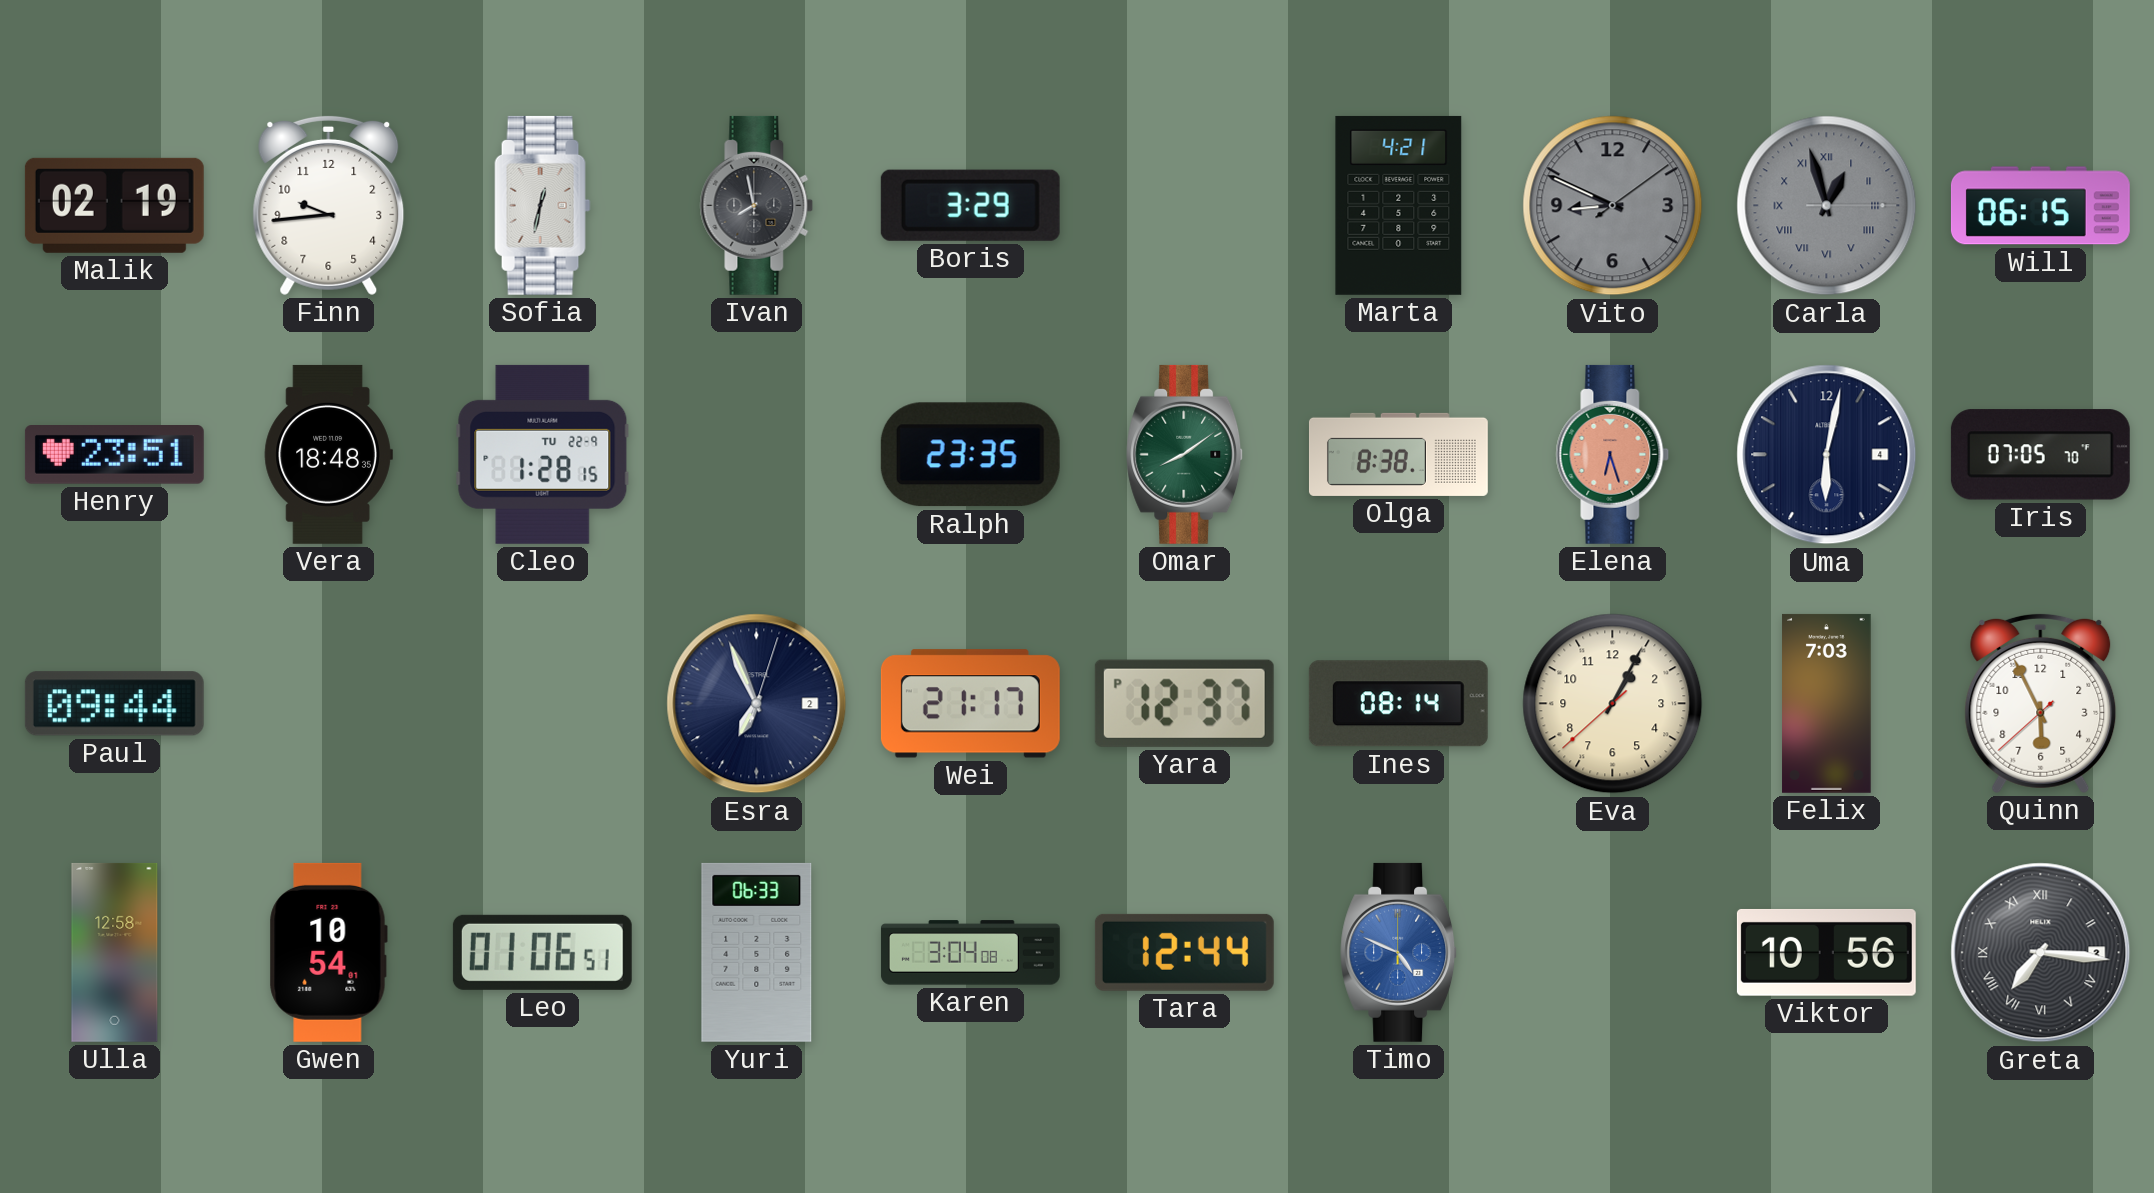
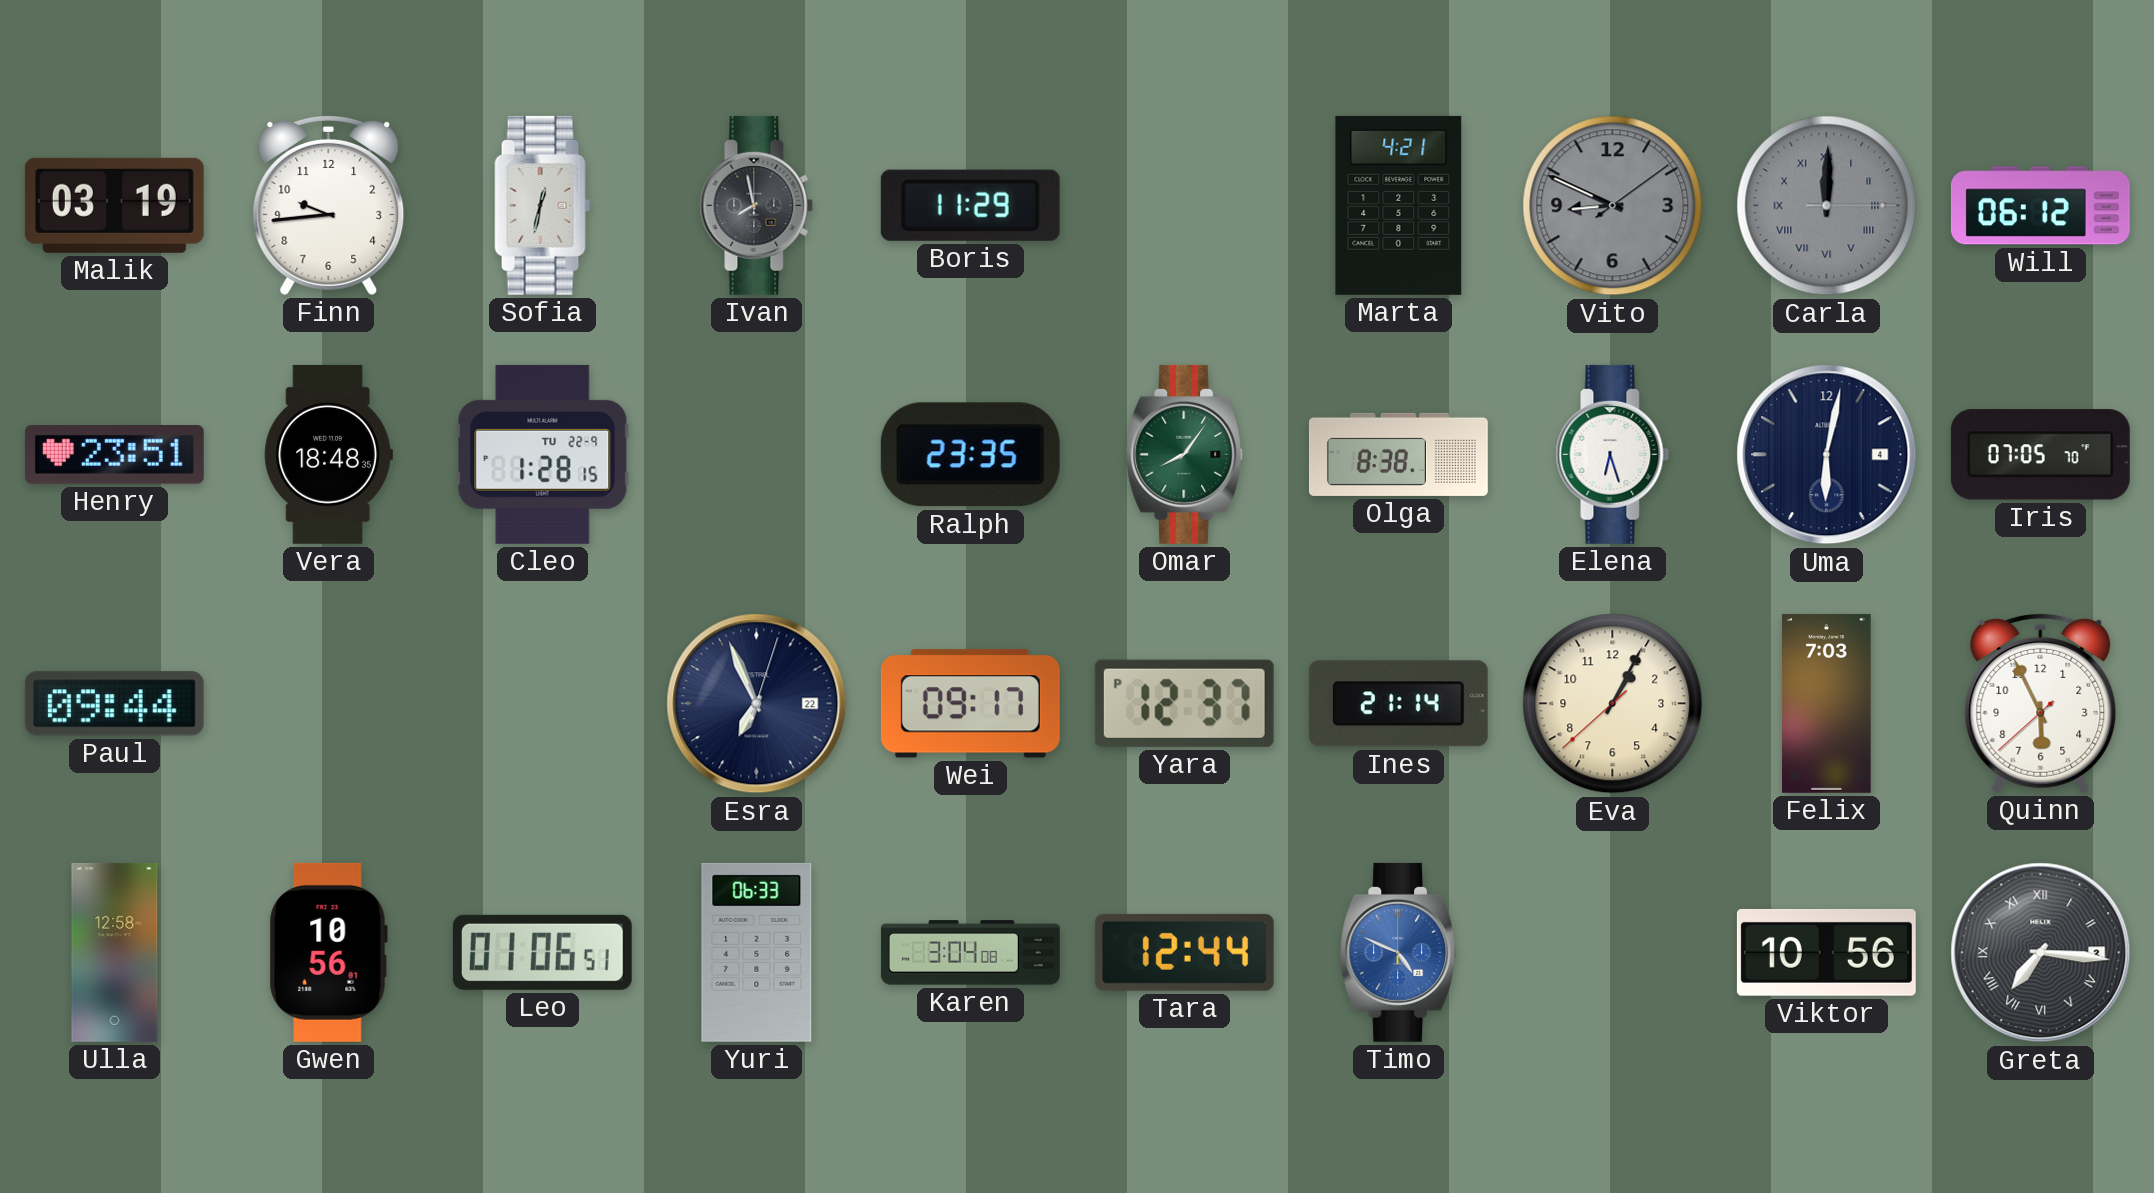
Malik: 02:19 -> 03:19
Boris: 3:29 -> 11:29
Carla: 12:57 -> 12:00
Will: 06:15 -> 06:12
Omar: 8:09 -> 8:06
Elena dial: salmon -> white
Esra date: 2 -> 22
Wei: 21:17 -> 09:17
Ines: 08:14 -> 21:14
Gwen: 10:54 -> 10:56
